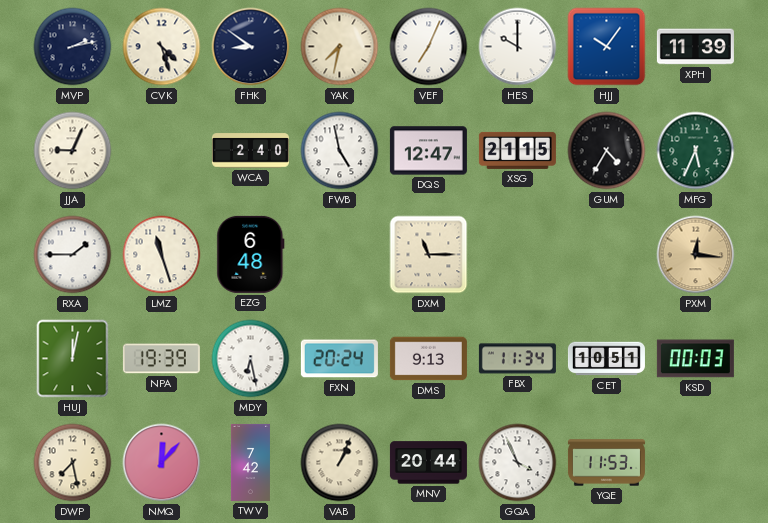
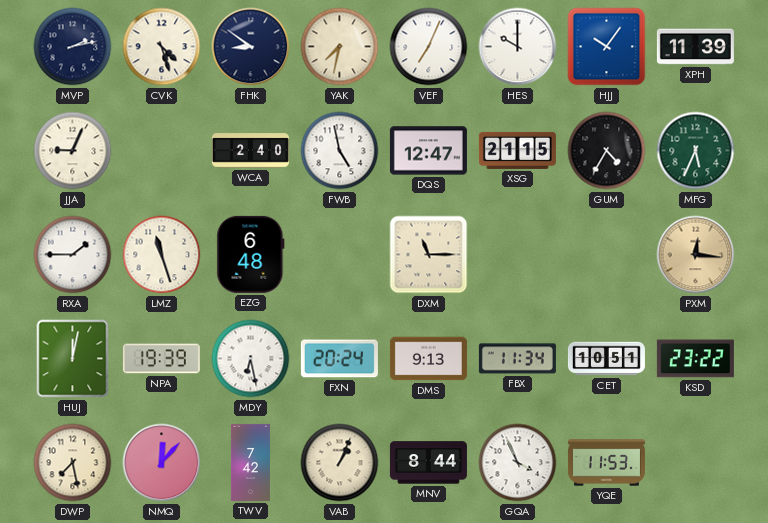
KSD: 00:03 -> 23:22
MNV: 20:44 -> 8:44
